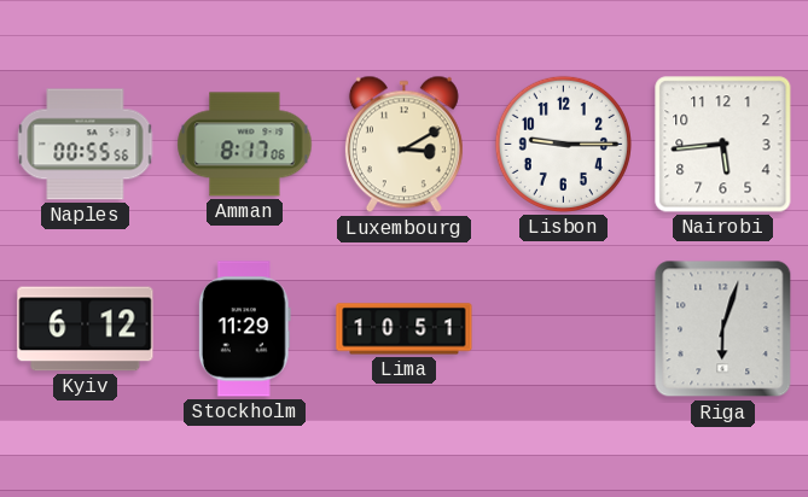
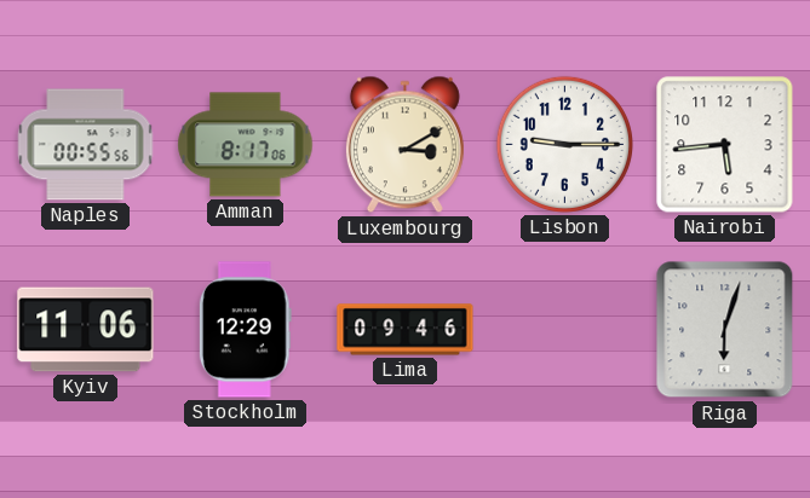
Kyiv: 6:12 -> 11:06
Stockholm: 11:29 -> 12:29
Lima: 10:51 -> 09:46
